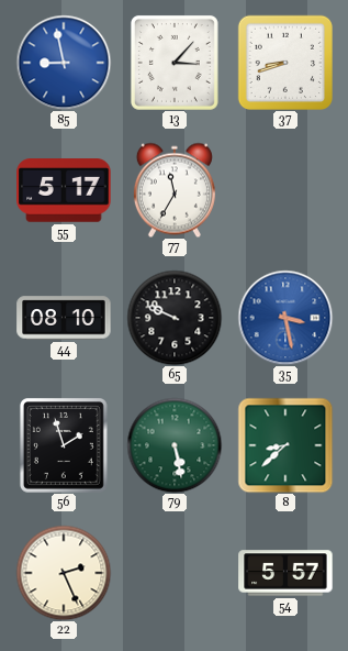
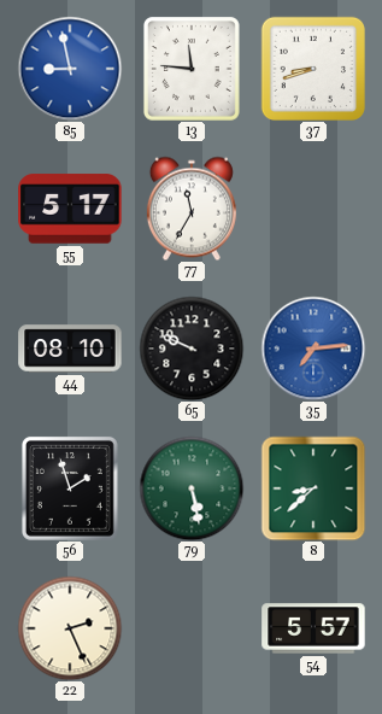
13: 3:07 -> 11:46
35: 3:28 -> 7:14
